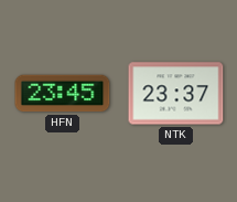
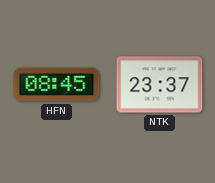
HFN: 23:45 -> 08:45
